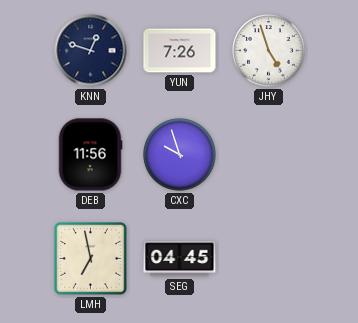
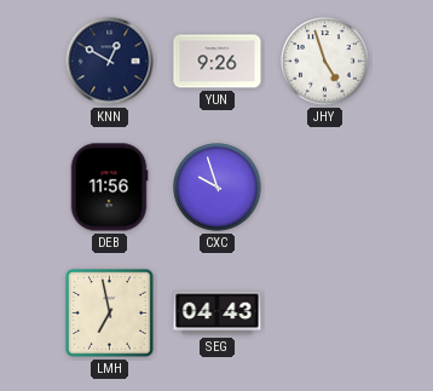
KNN: 12:48 -> 12:50
YUN: 7:26 -> 9:26
SEG: 04:45 -> 04:43
